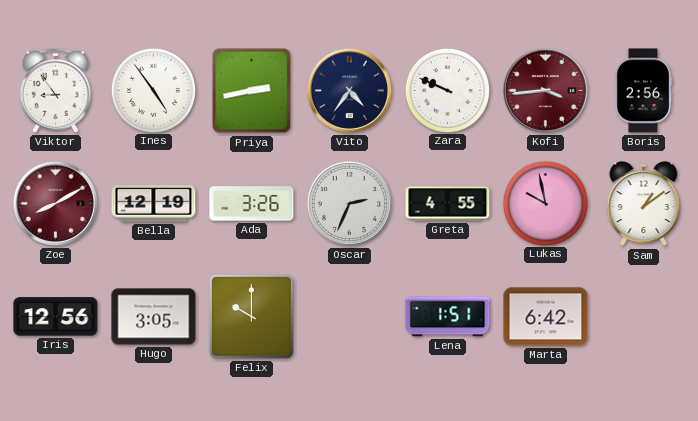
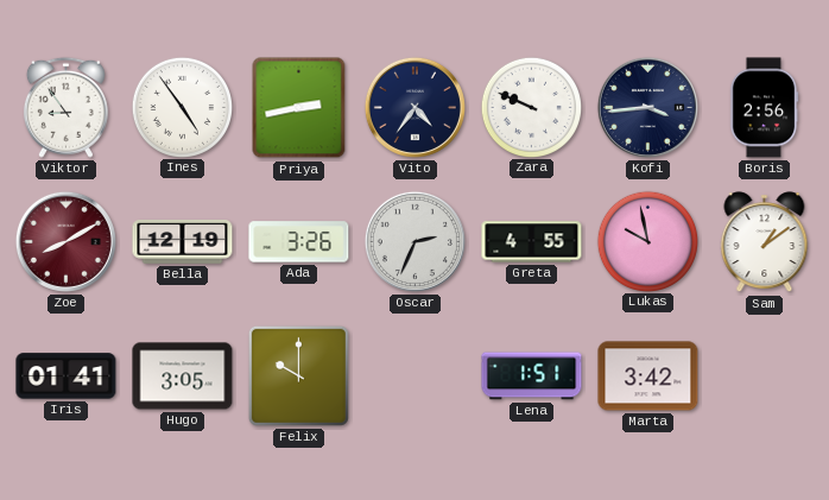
Kofi dial: burgundy -> navy
Iris: 12:56 -> 01:41
Marta: 6:42 -> 3:42
